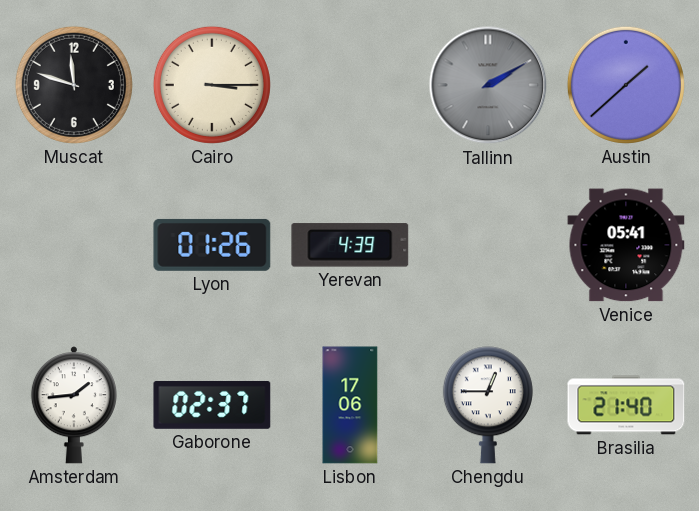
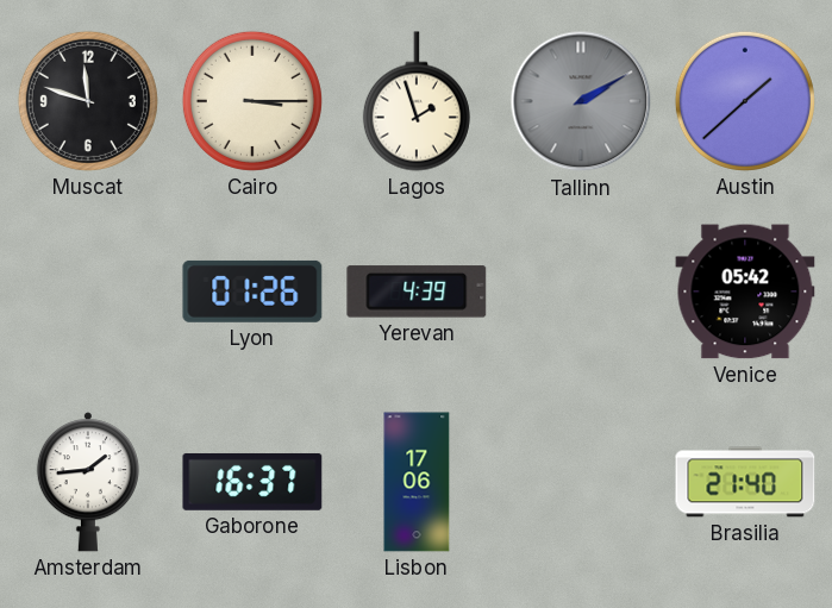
Lagos: none -> 1:57
Venice: 05:41 -> 05:42
Gaborone: 02:37 -> 16:37
Chengdu: 12:45 -> none
